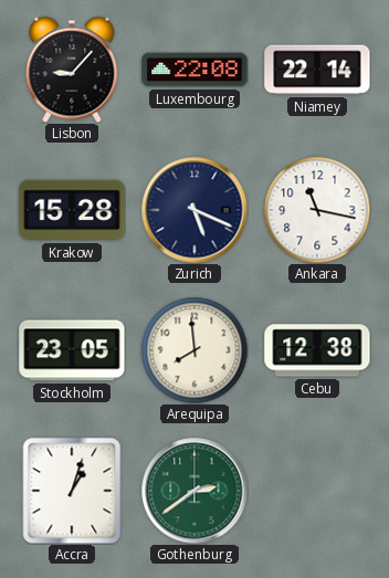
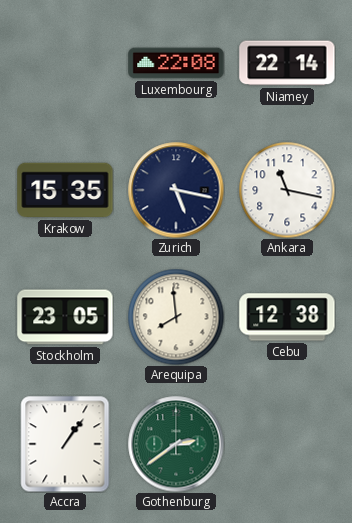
Lisbon: 9:07 -> none
Krakow: 15:28 -> 15:35
Zurich: 5:19 -> 5:17
Accra: 1:03 -> 1:06
